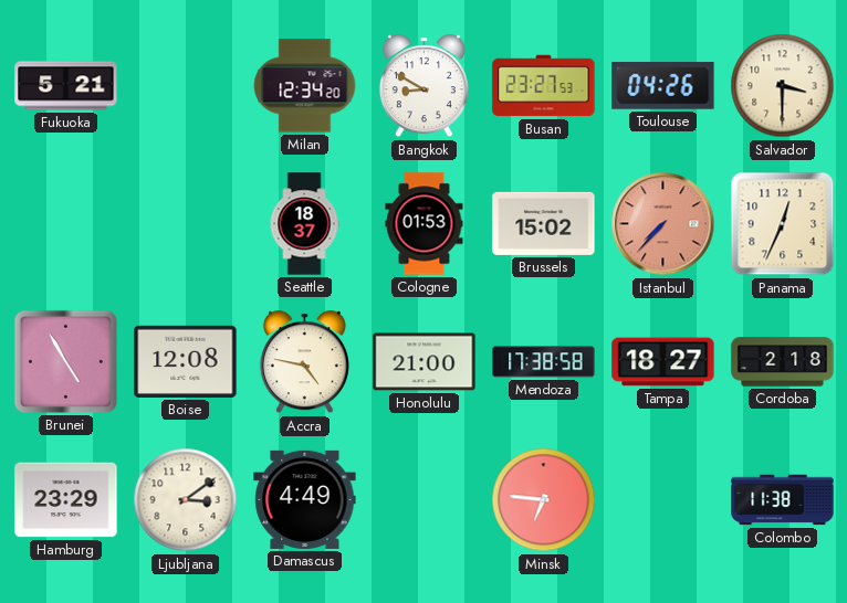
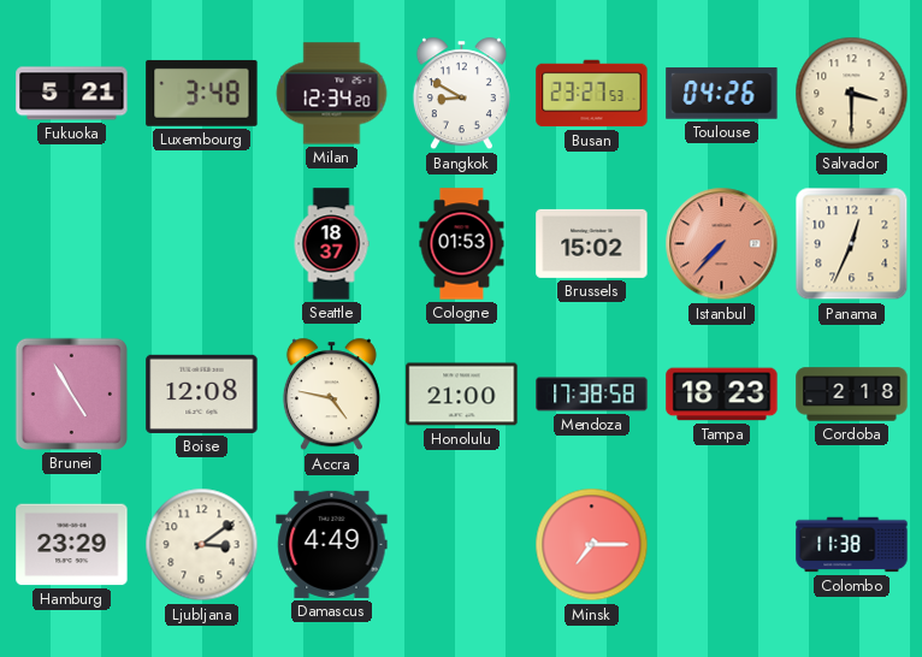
Luxembourg: none -> 3:48
Tampa: 18:27 -> 18:23
Minsk: 6:46 -> 7:15
